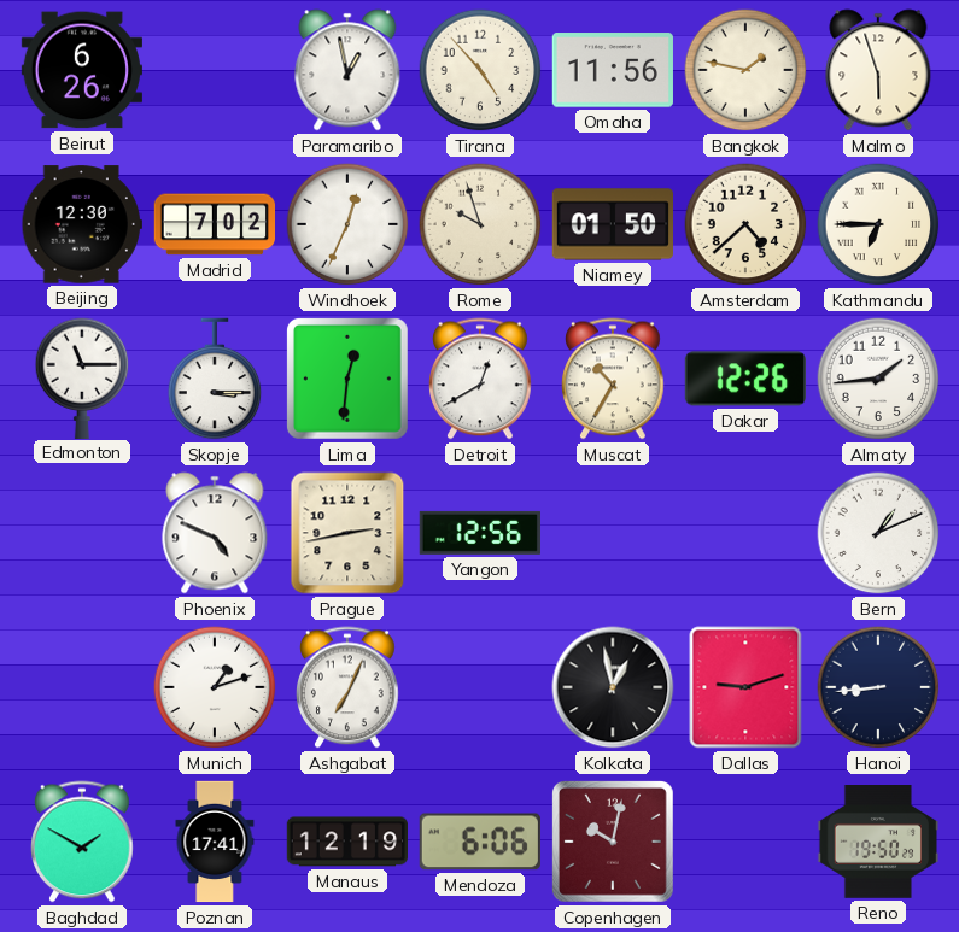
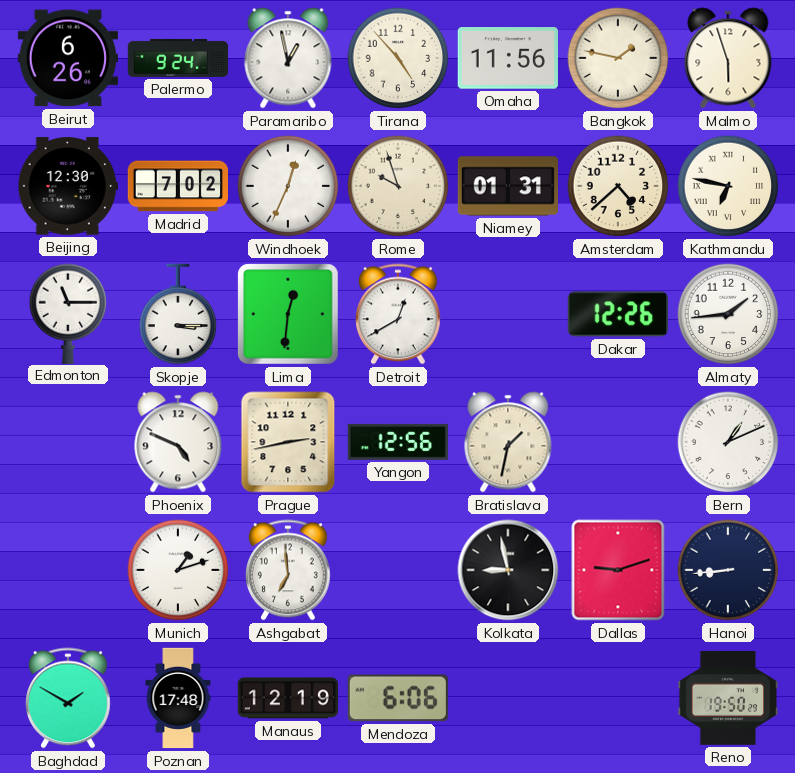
Palermo: none -> 9:24
Niamey: 01:50 -> 01:31
Kathmandu: 6:45 -> 6:47
Muscat: 10:35 -> none
Bratislava: none -> 1:32
Ashgabat: 7:04 -> 6:59
Kolkata: 12:58 -> 8:58
Poznan: 17:41 -> 17:48
Copenhagen: 10:02 -> none
